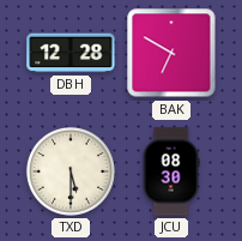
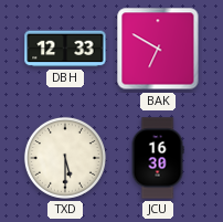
DBH: 12:28 -> 12:33
JCU: 08:30 -> 16:30
